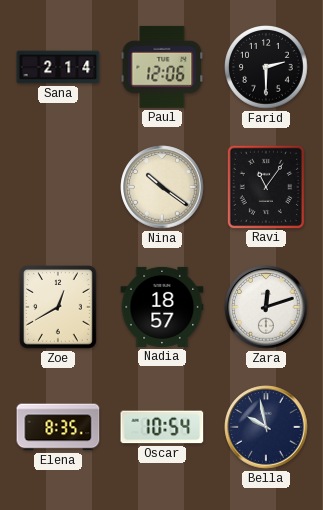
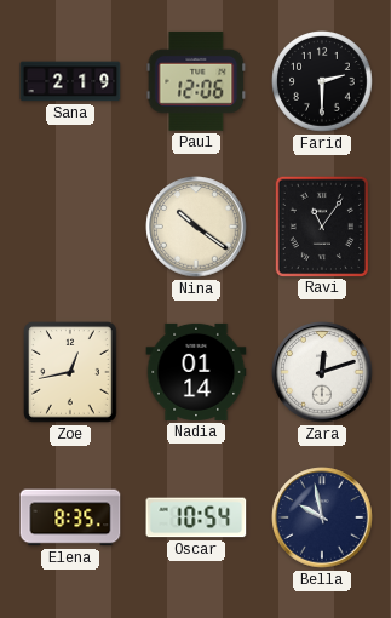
Sana: 2:14 -> 2:19
Zoe: 12:40 -> 12:43
Nadia: 18:57 -> 01:14
